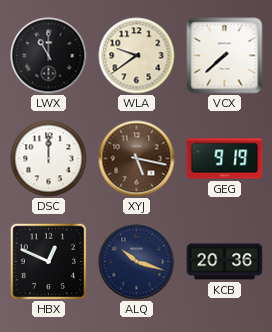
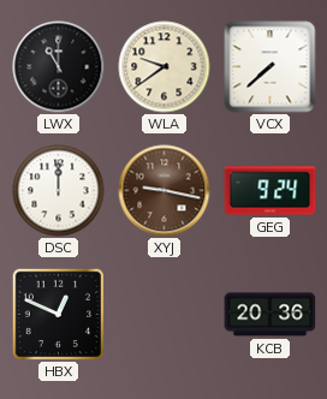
XYJ: 5:17 -> 9:17
GEG: 9:19 -> 9:24
ALQ: 10:18 -> none
